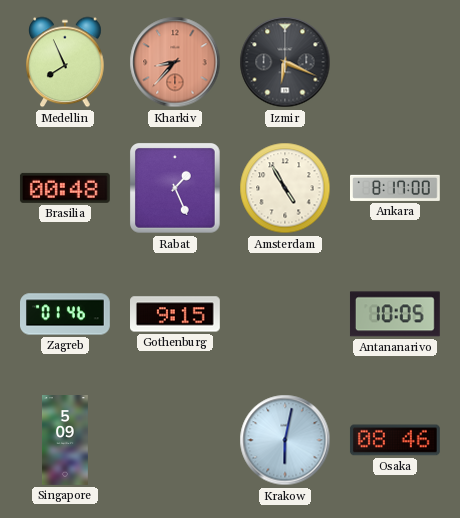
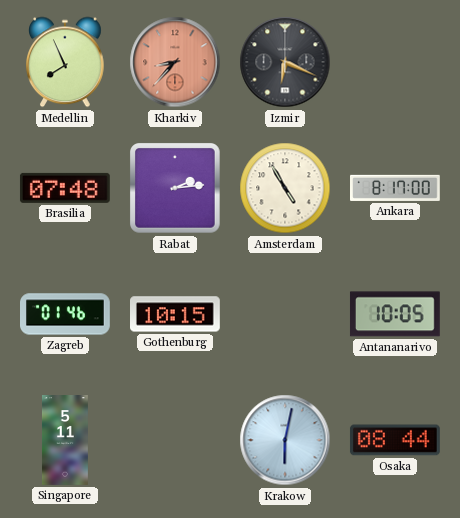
Brasilia: 00:48 -> 07:48
Rabat: 1:26 -> 2:14
Gothenburg: 9:15 -> 10:15
Singapore: 5:09 -> 5:11
Osaka: 08:46 -> 08:44
